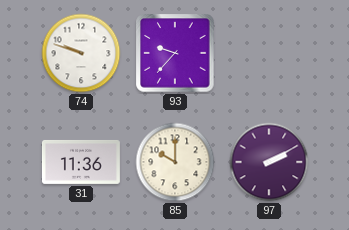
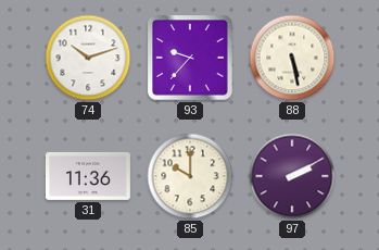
74: 9:48 -> 10:12
88: none -> 5:28
